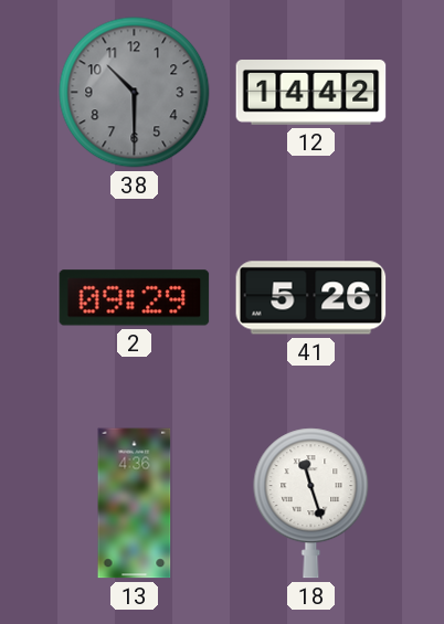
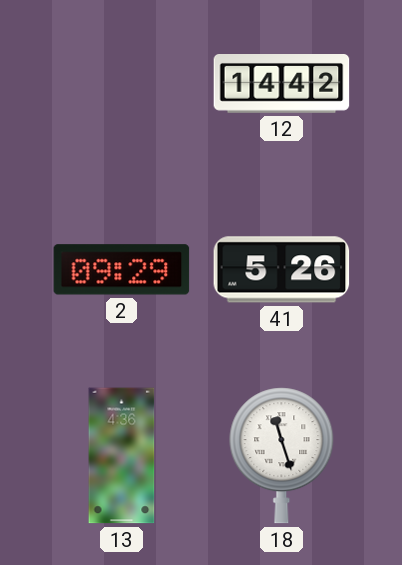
38: 10:30 -> none
